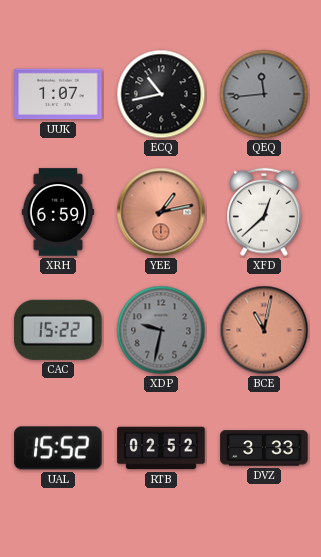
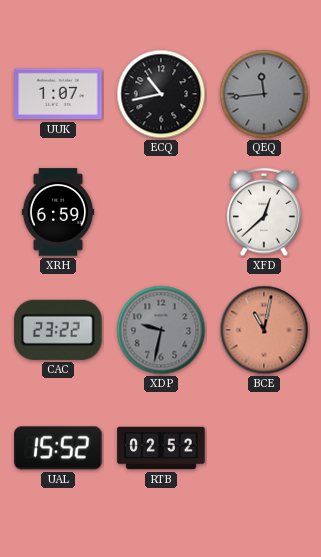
YEE: 1:13 -> none
CAC: 15:22 -> 23:22
DVZ: 3:33 -> none
